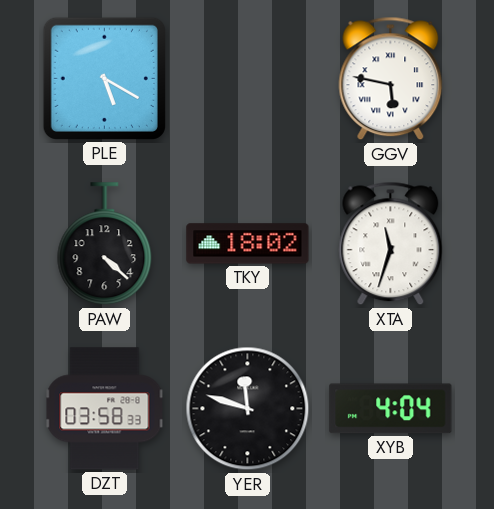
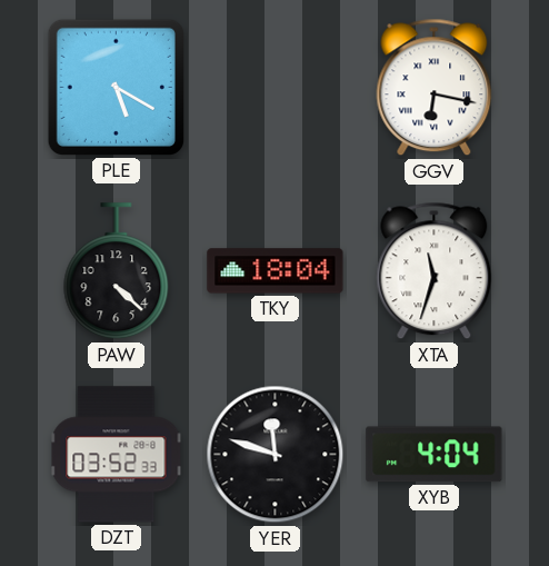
GGV: 5:47 -> 6:17
TKY: 18:02 -> 18:04
DZT: 03:58 -> 03:52
